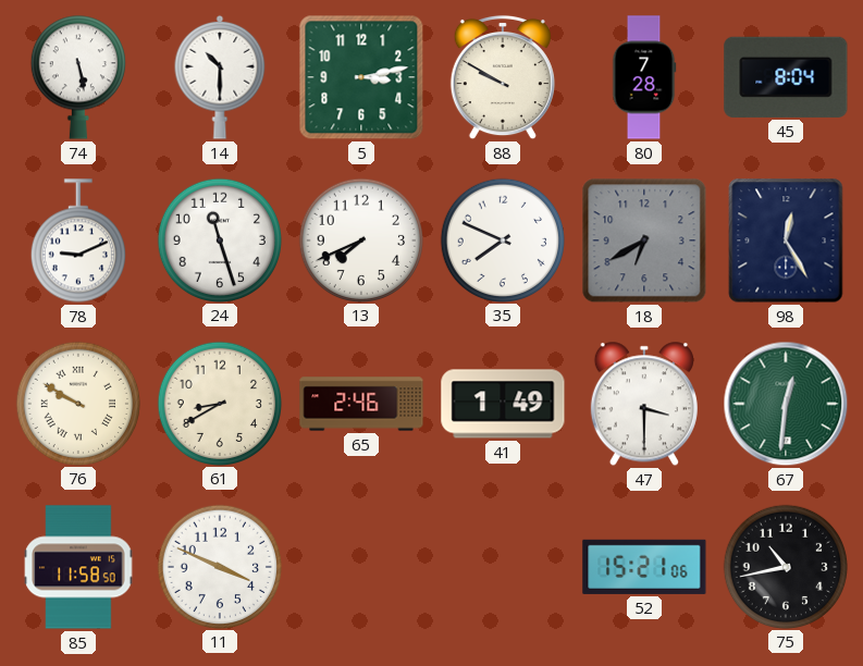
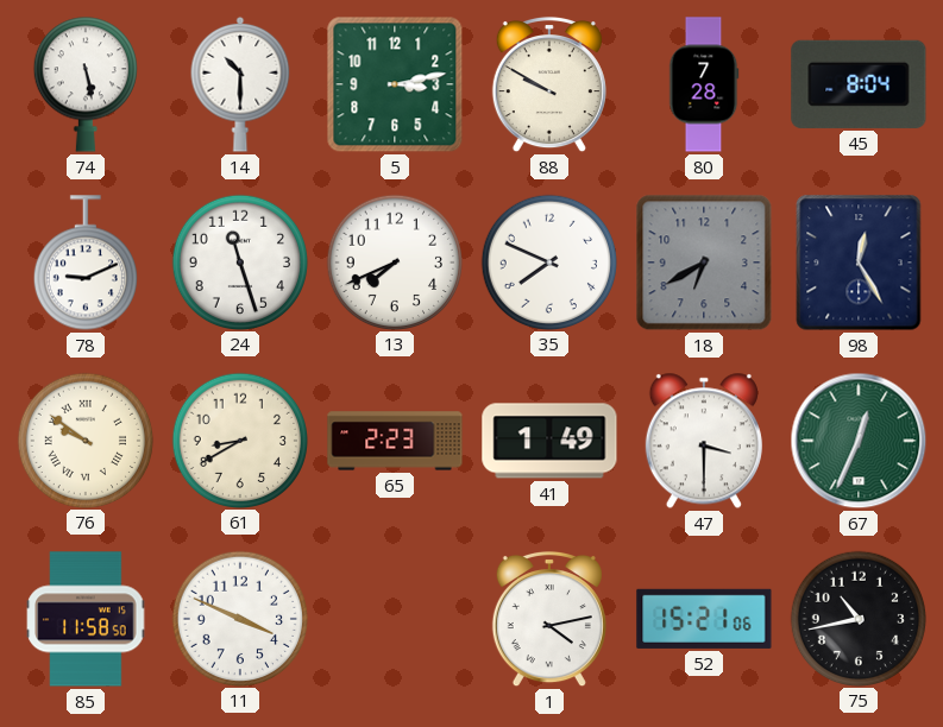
76: 9:50 -> 9:51
65: 2:46 -> 2:23
67: 12:31 -> 12:34
1: none -> 4:13
